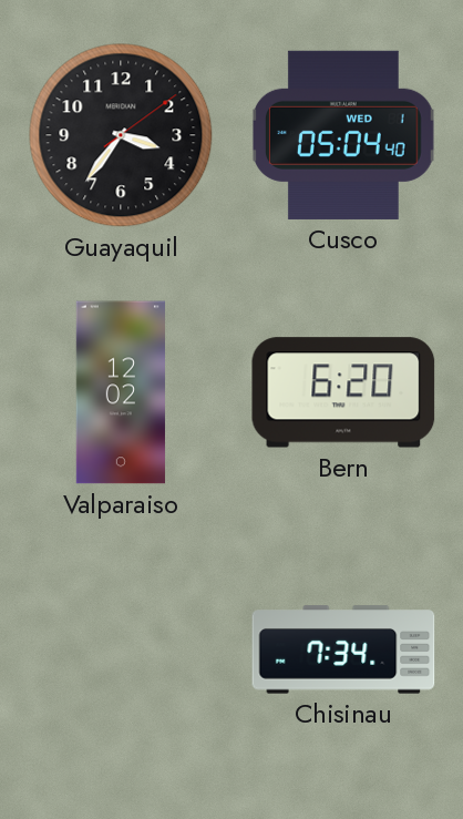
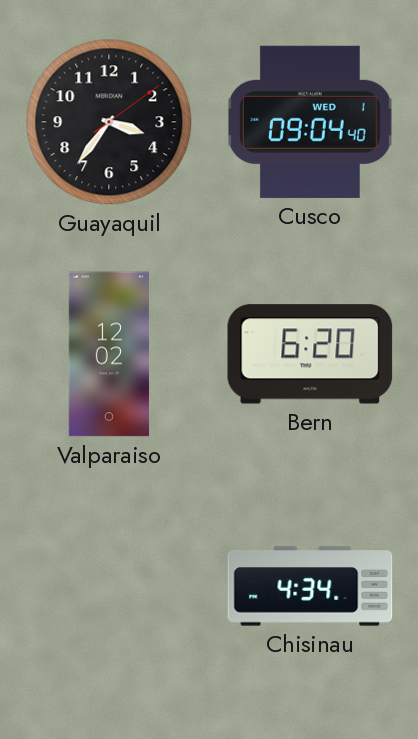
Cusco: 05:04 -> 09:04
Chisinau: 7:34 -> 4:34
